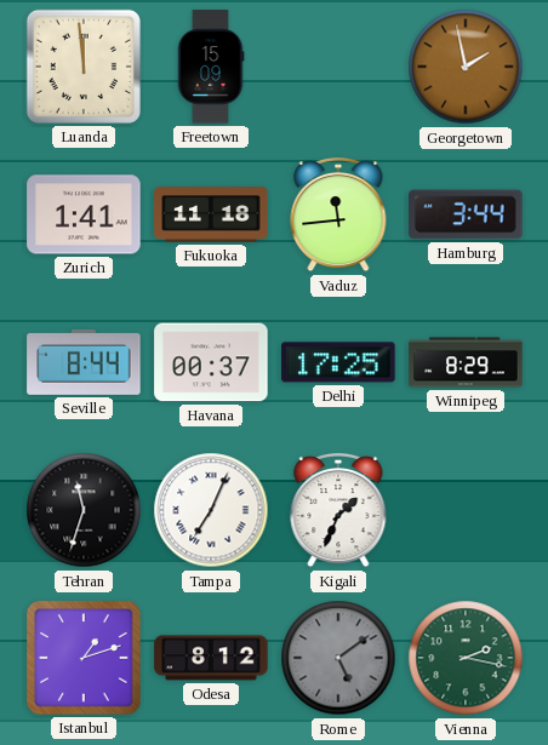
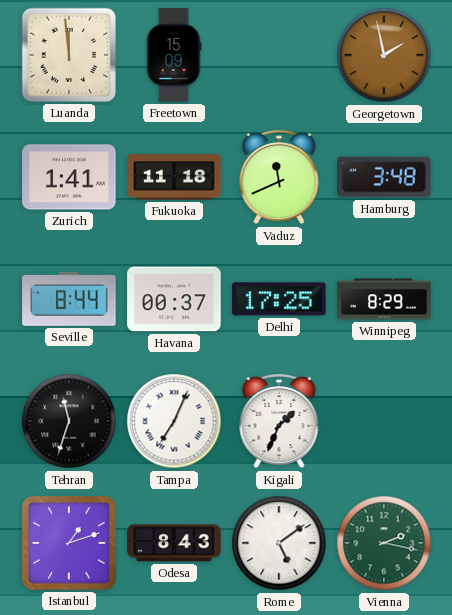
Vaduz: 11:44 -> 11:41
Hamburg: 3:44 -> 3:48
Odesa: 8:12 -> 8:43
Rome dial: grey -> white
